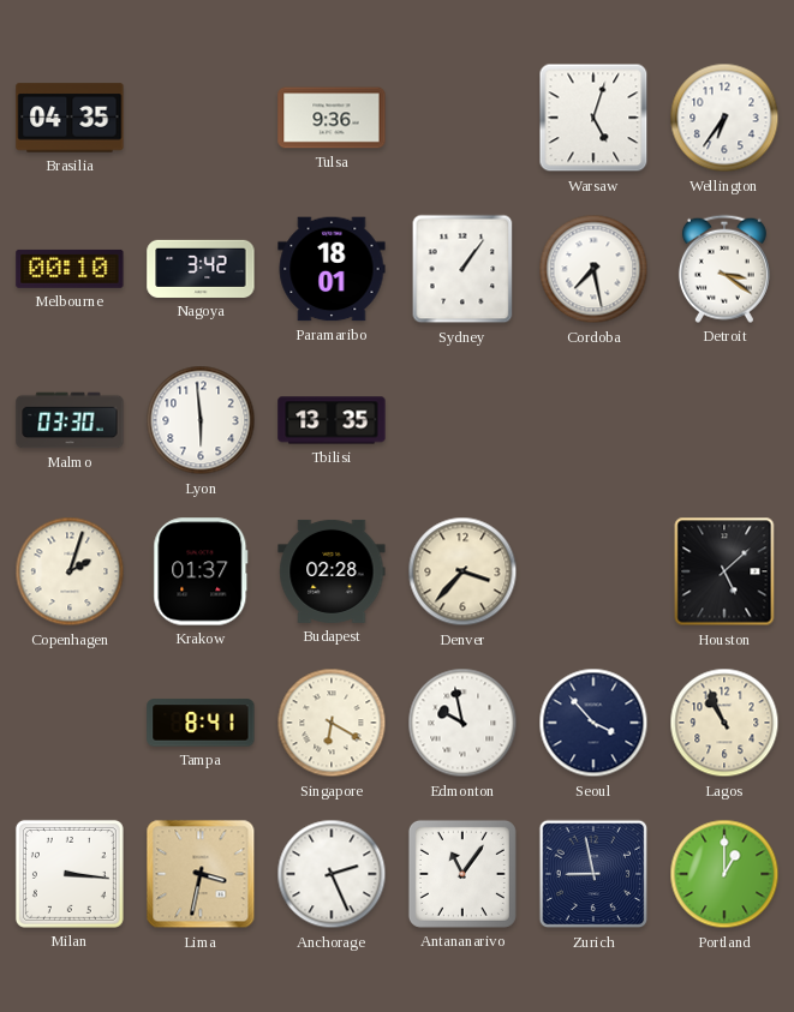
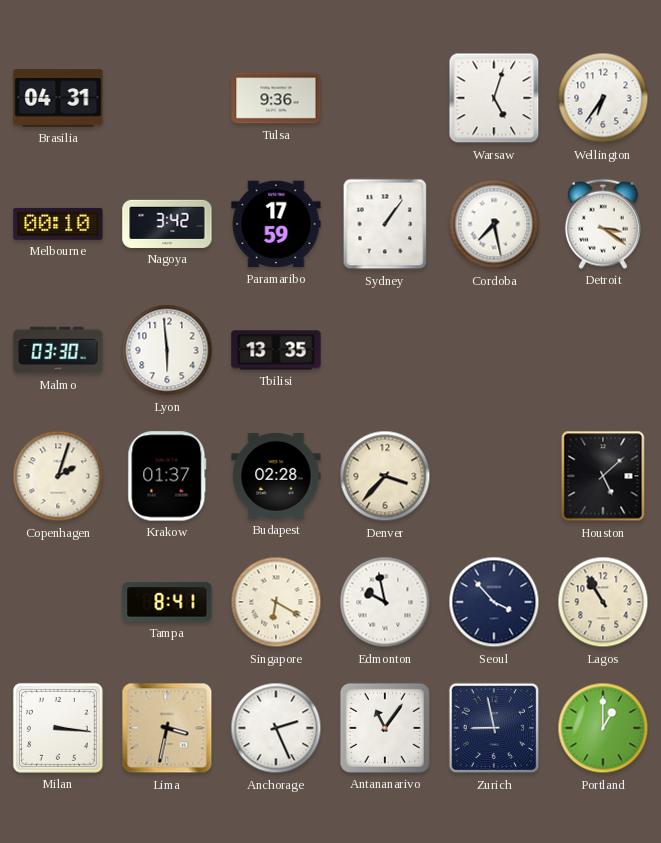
Brasilia: 04:35 -> 04:31
Paramaribo: 18:01 -> 17:59
Lagos: 10:56 -> 10:55
